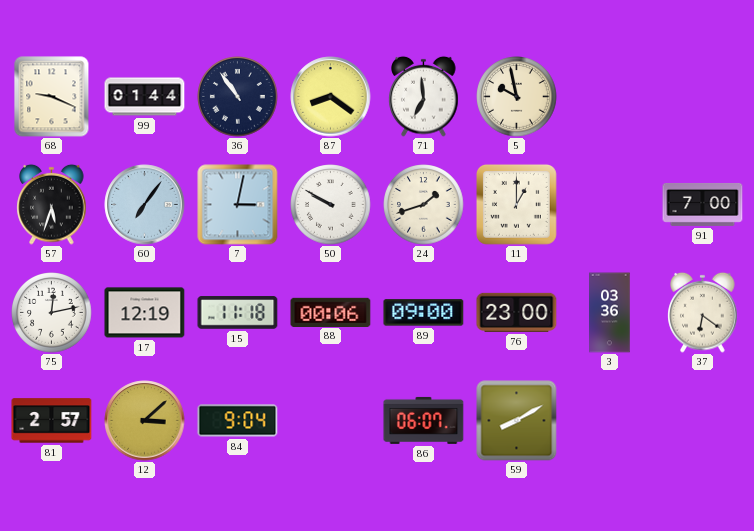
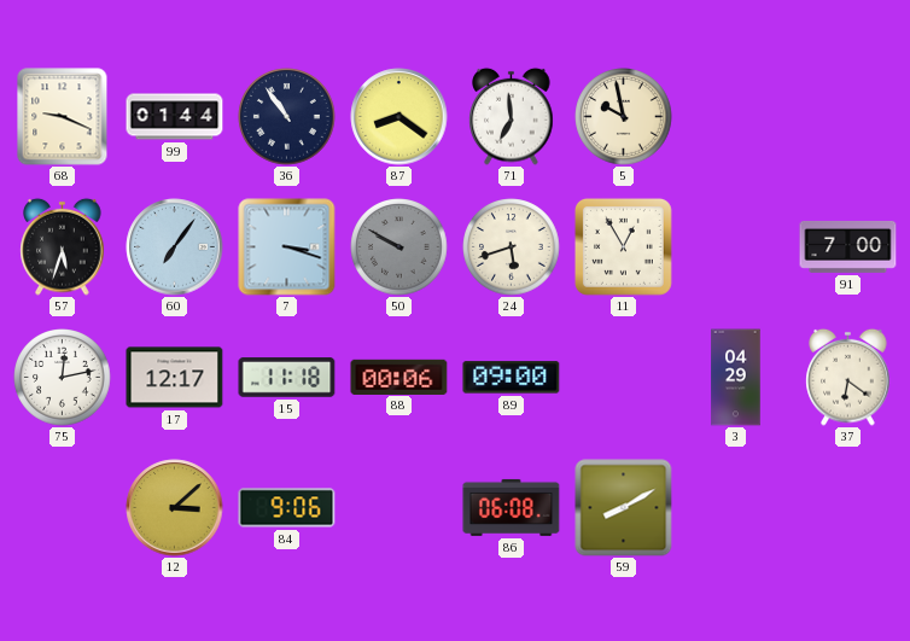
7: 3:02 -> 3:18
50 dial: white -> grey
24: 1:42 -> 5:42
11: 1:00 -> 12:55
17: 12:19 -> 12:17
76: 23:00 -> none
3: 03:36 -> 04:29
81: 2:57 -> none
84: 9:04 -> 9:06
86: 06:07 -> 06:08
